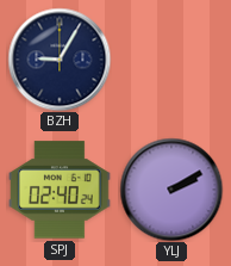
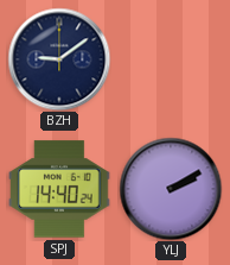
BZH: 9:05 -> 9:09
SPJ: 02:40 -> 14:40
